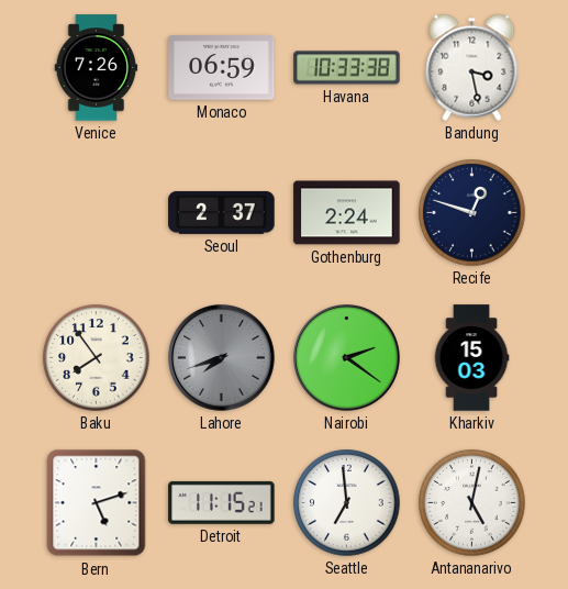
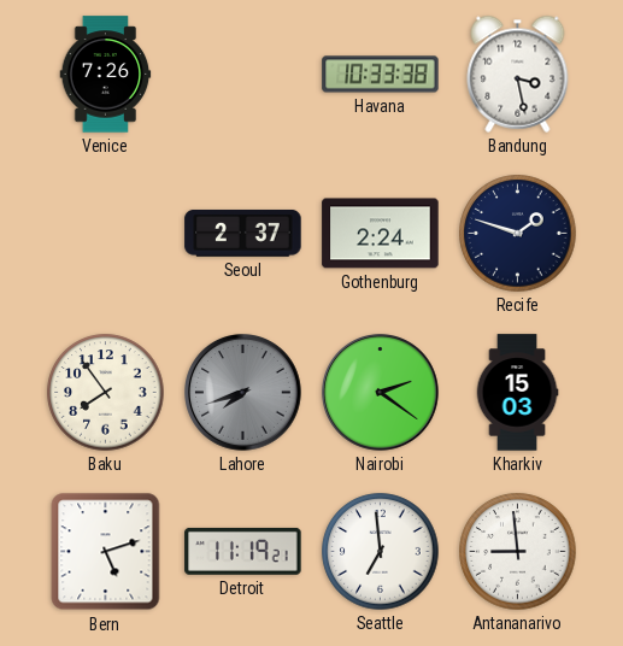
Monaco: 06:59 -> none
Recife: 12:48 -> 1:48
Detroit: 11:15 -> 11:19
Antananarivo: 5:02 -> 8:59
